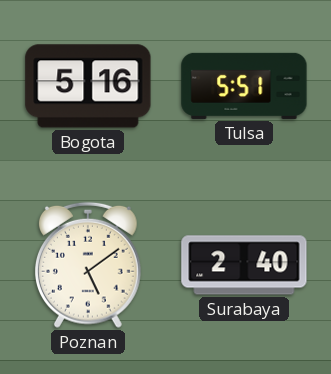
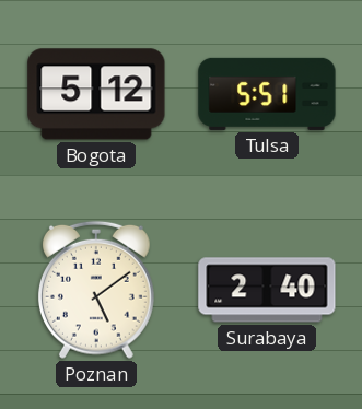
Bogota: 5:16 -> 5:12
